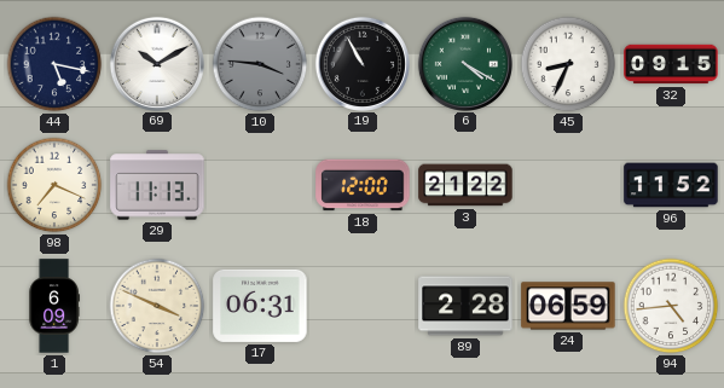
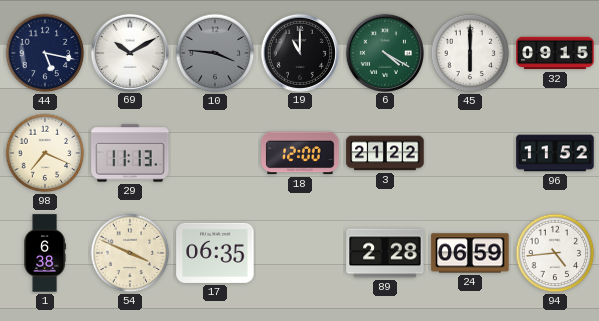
19: 10:55 -> 11:00
45: 8:34 -> 6:00
1: 6:09 -> 6:38
17: 06:31 -> 06:35
